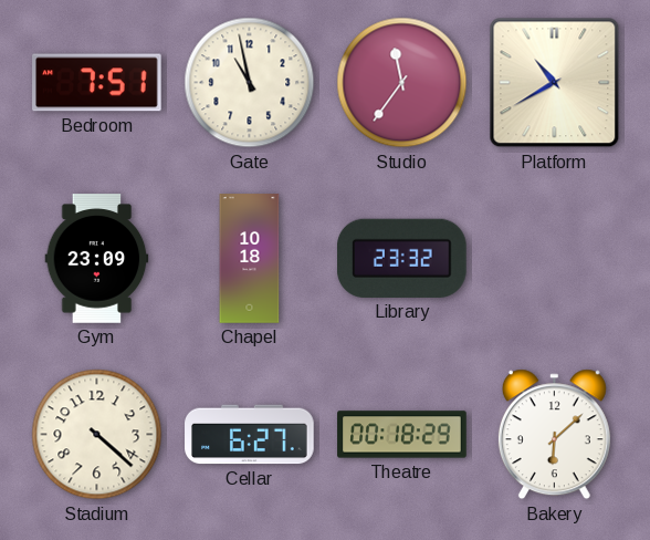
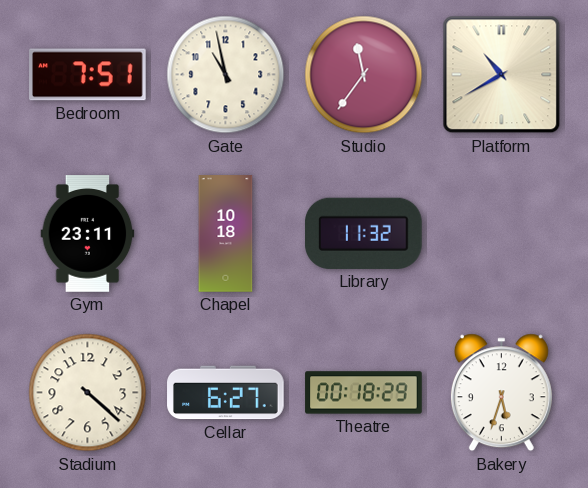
Gym: 23:09 -> 23:11
Library: 23:32 -> 11:32
Bakery: 6:08 -> 5:33
